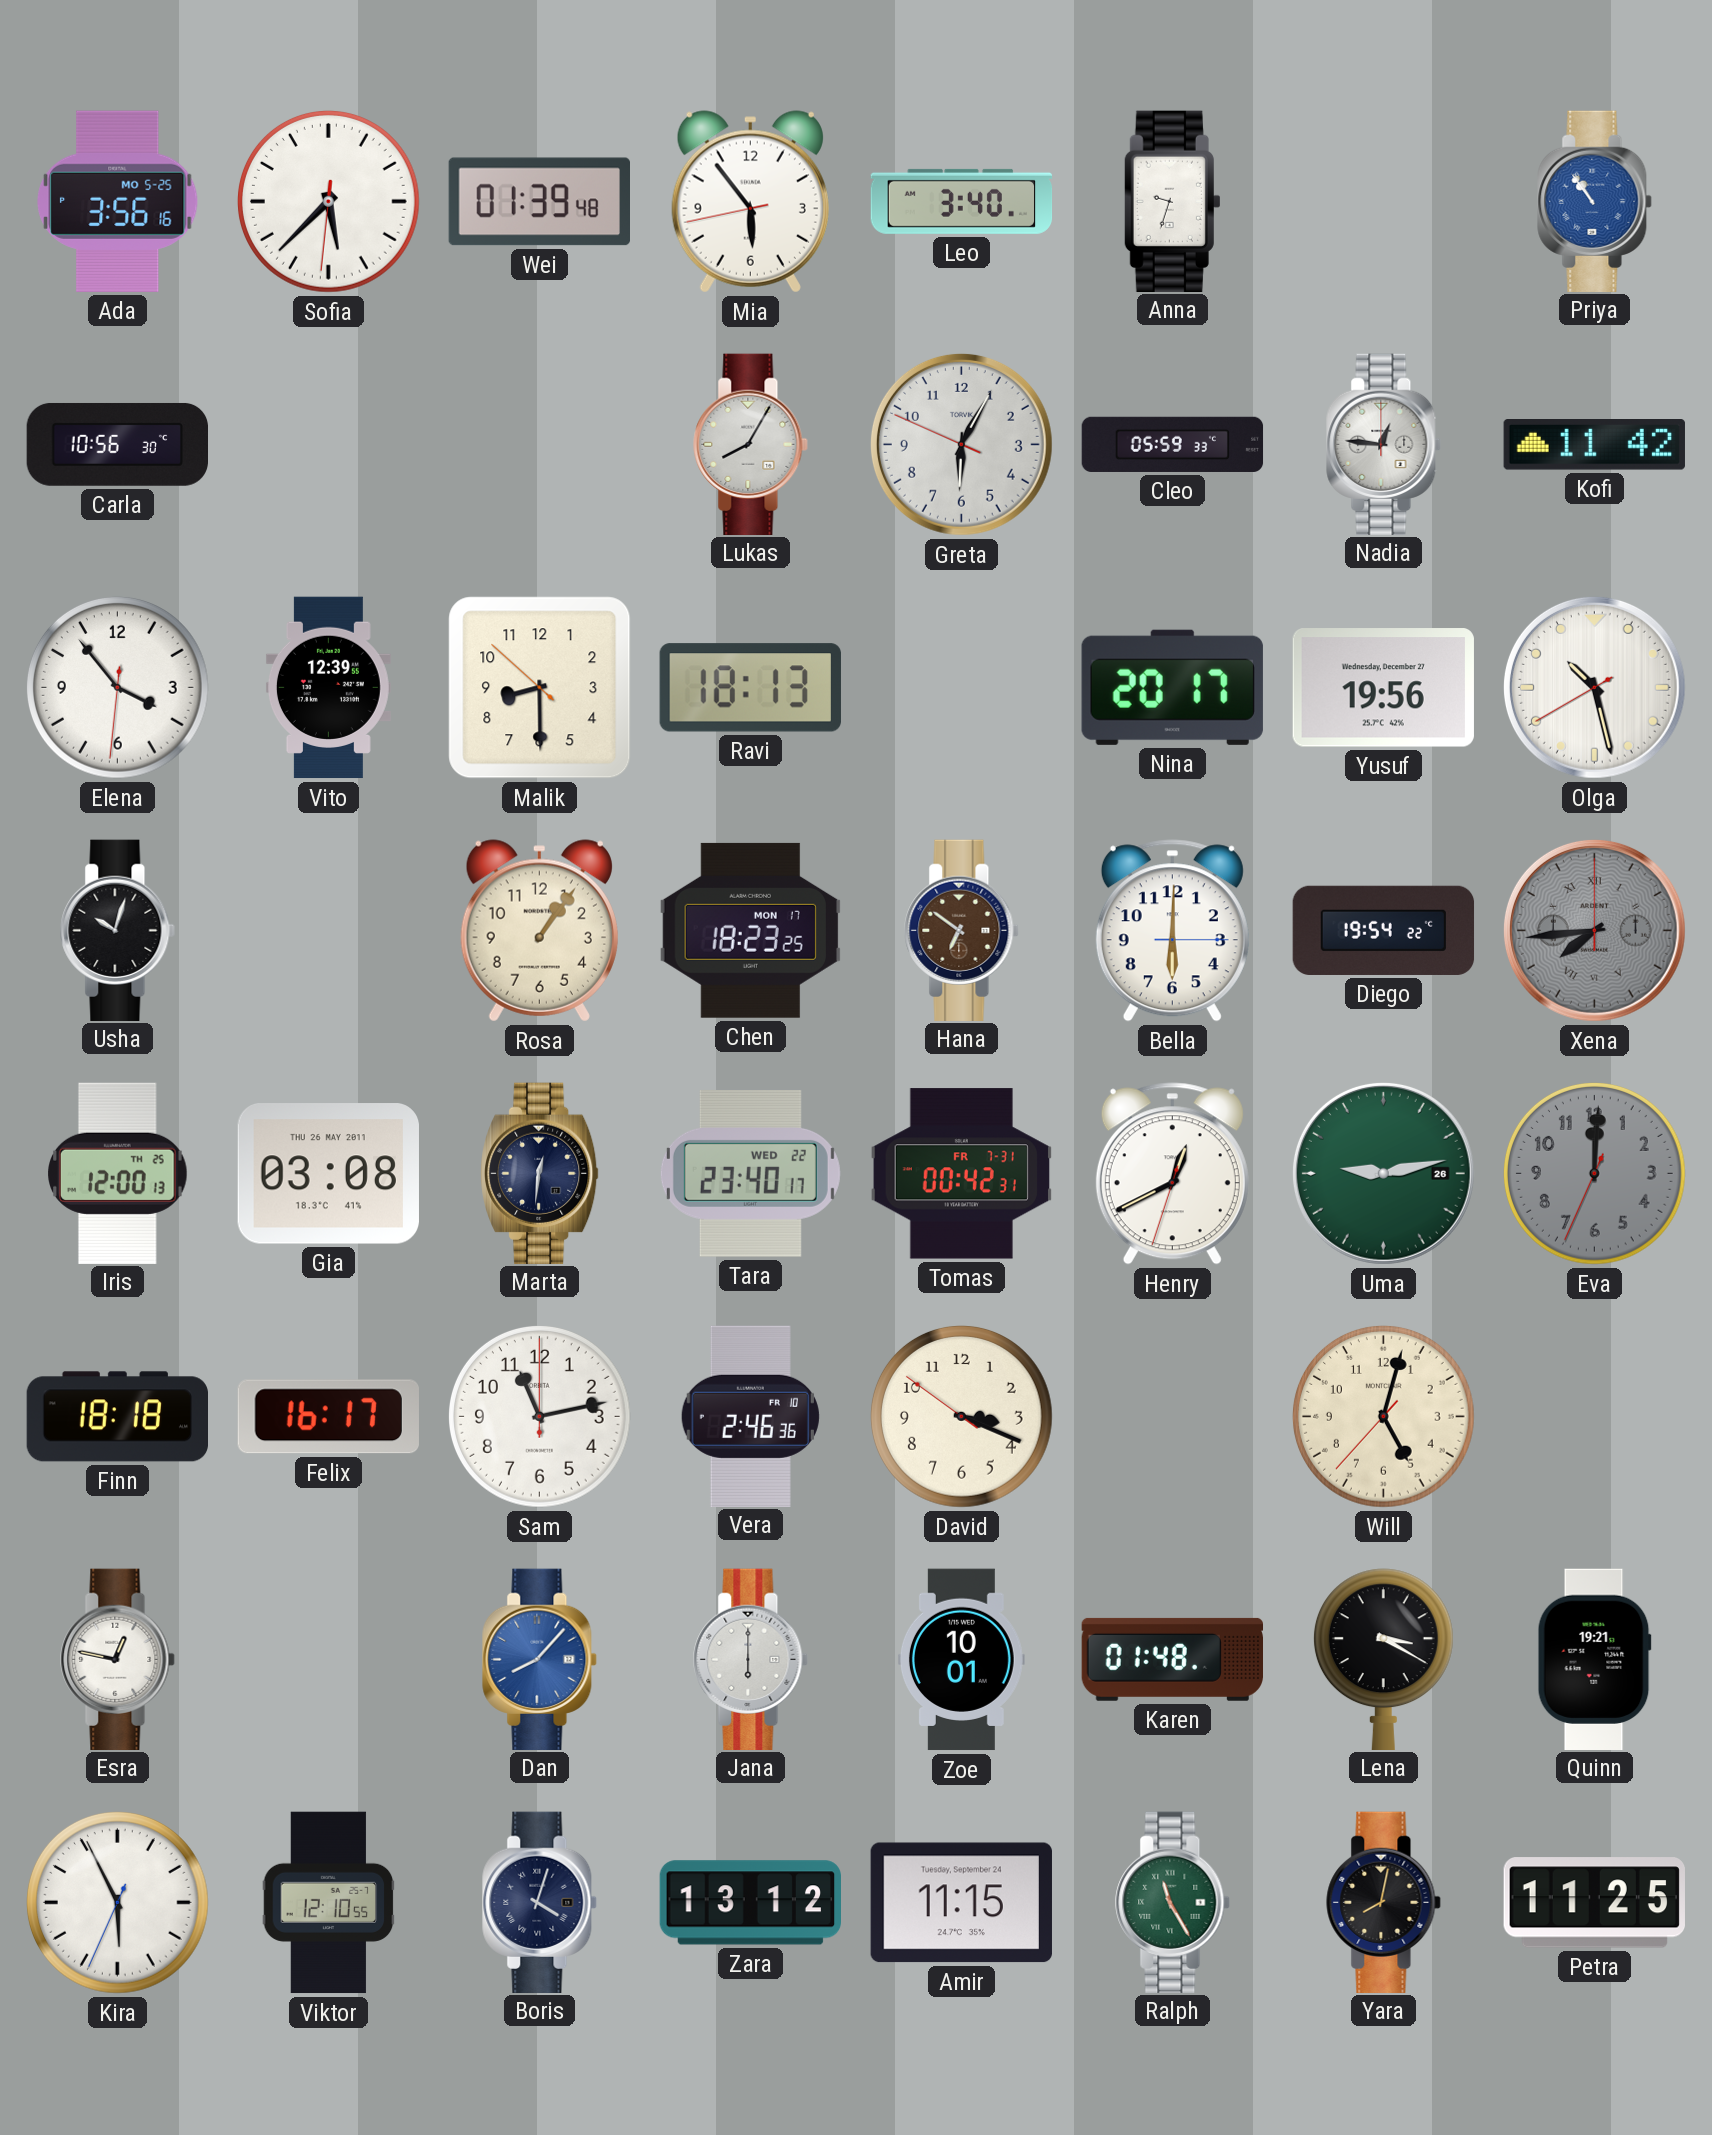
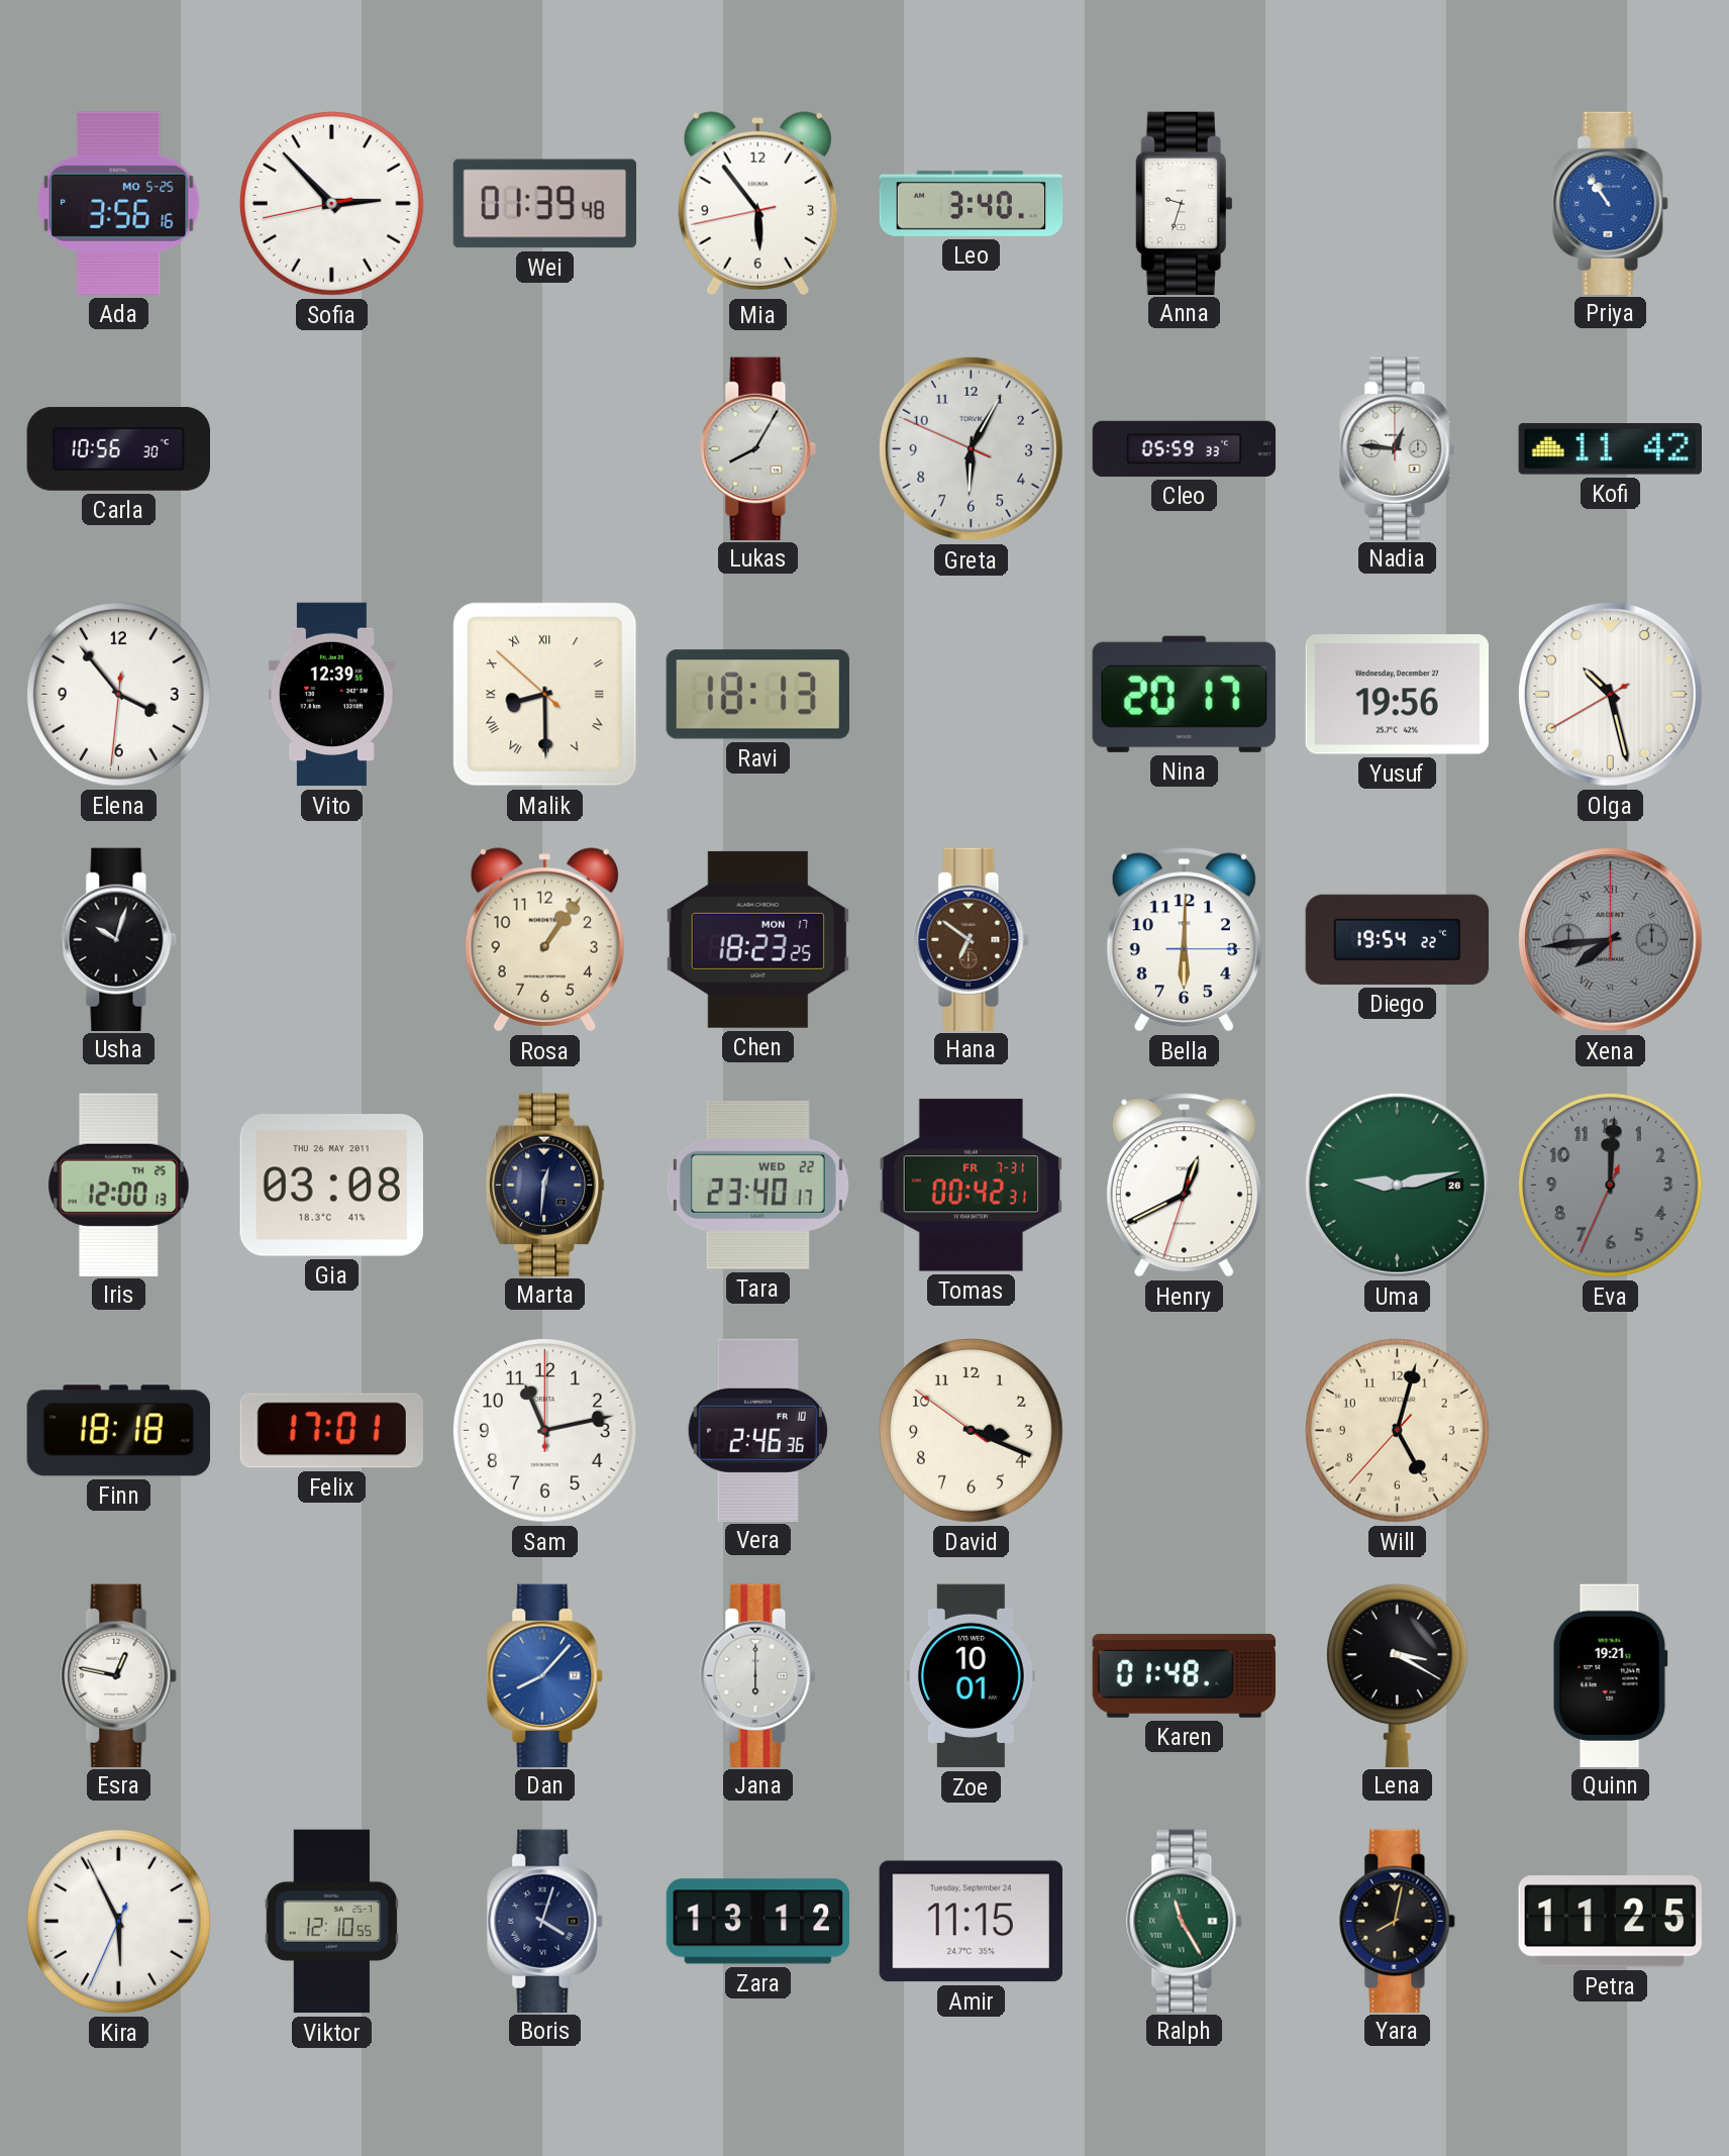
Sofia: 5:37 -> 2:52
Malik numerals: Arabic -> Roman
Felix: 16:17 -> 17:01
